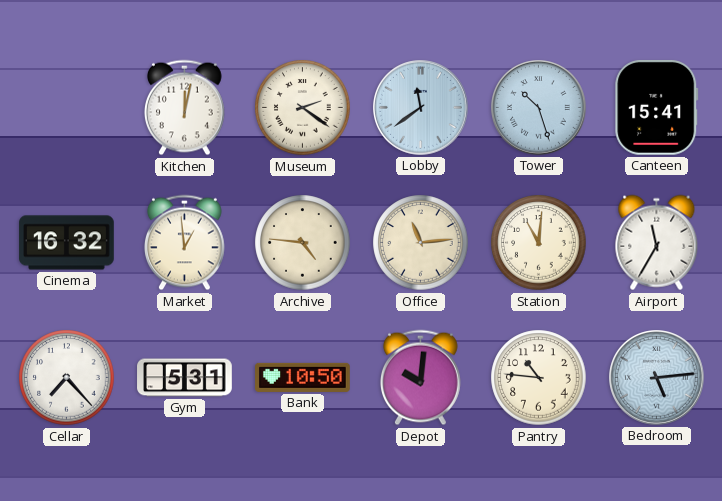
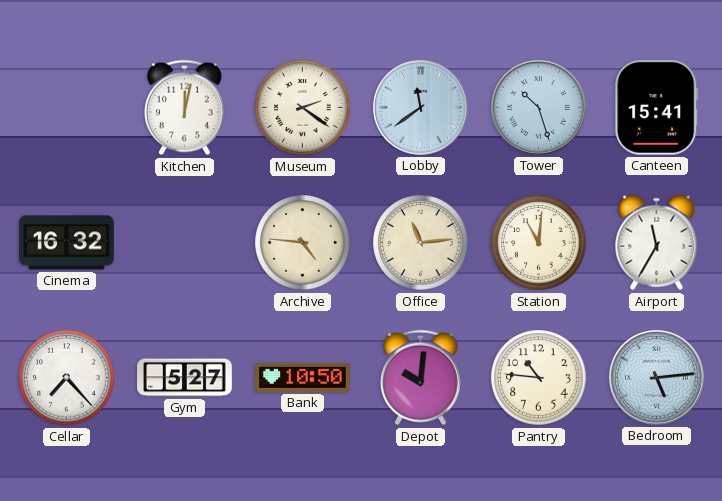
Market: 12:59 -> none
Gym: 5:31 -> 5:27
